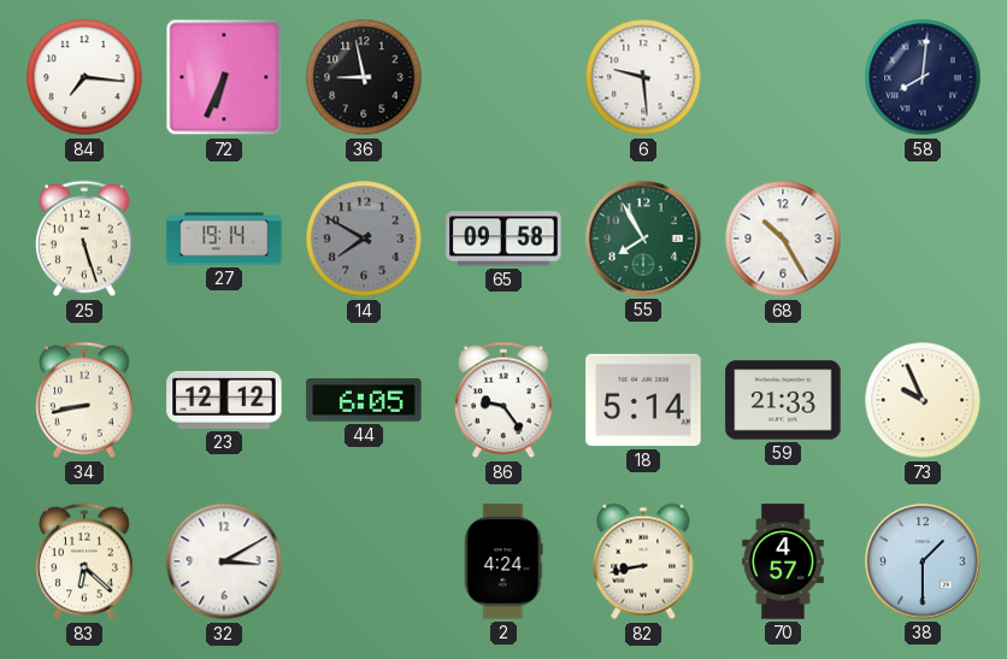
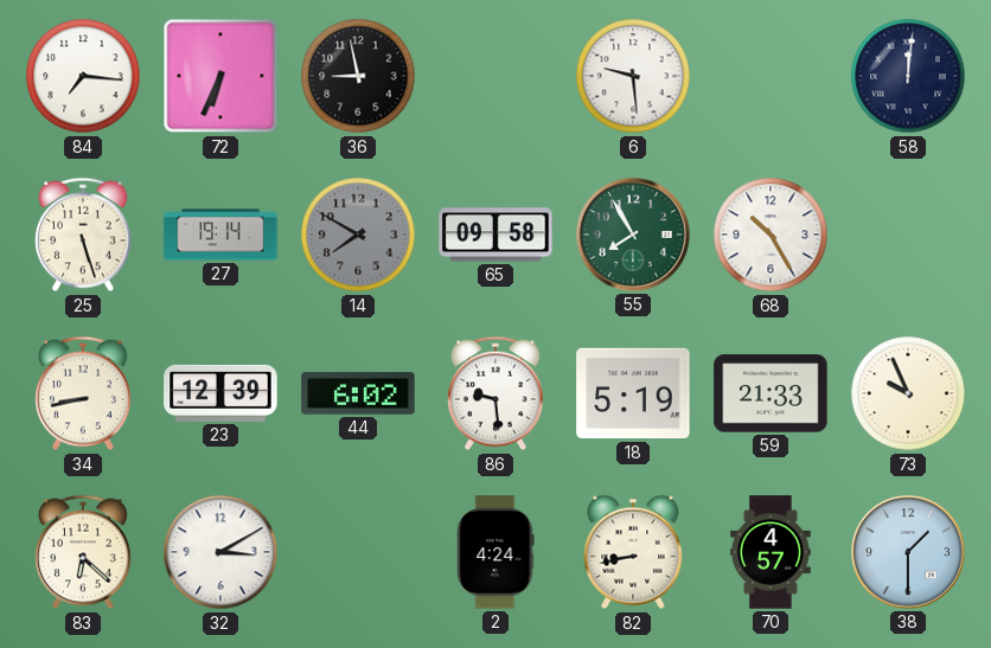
58: 8:01 -> 12:01
23: 12:12 -> 12:39
44: 6:05 -> 6:02
86: 9:24 -> 9:29
18: 5:14 -> 5:19
